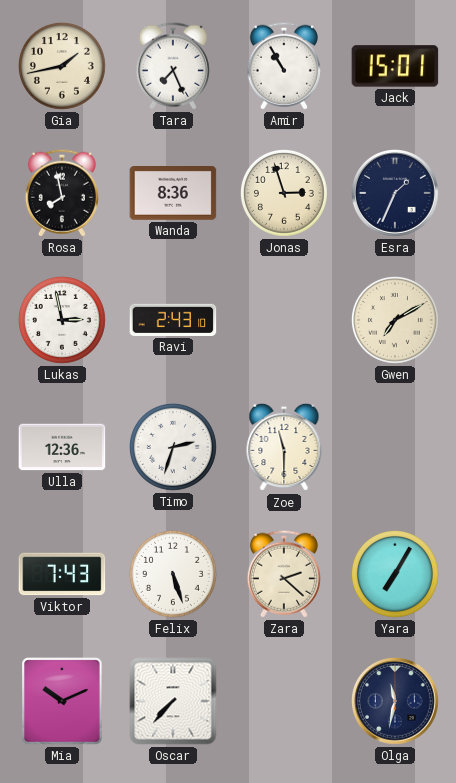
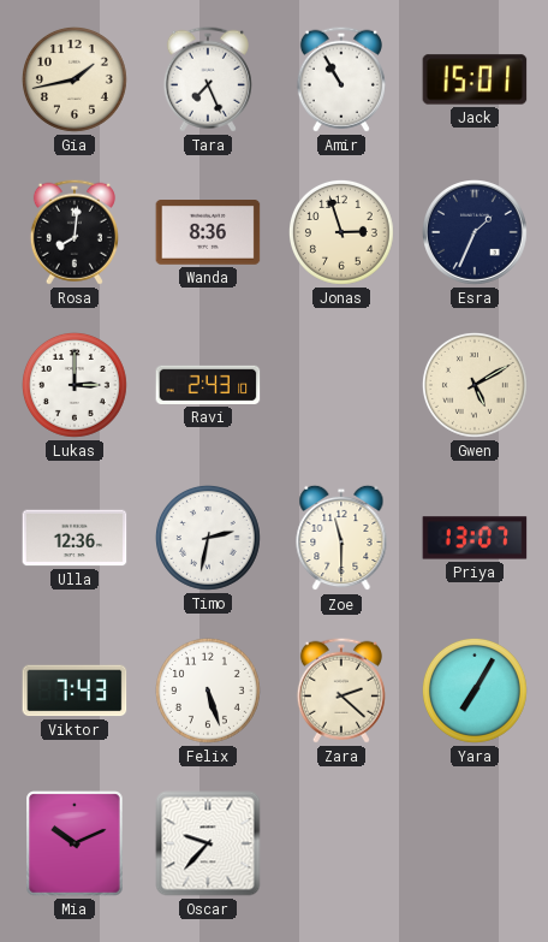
Rosa: 7:58 -> 8:01
Lukas: 2:58 -> 3:00
Gwen: 7:10 -> 5:10
Timo: 2:33 -> 2:32
Priya: none -> 13:07
Oscar: 7:37 -> 9:37
Olga: 11:32 -> none
